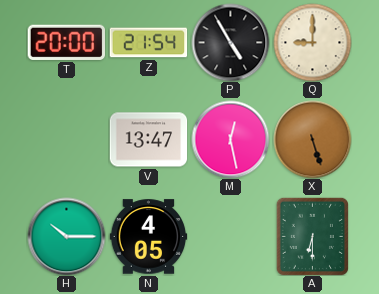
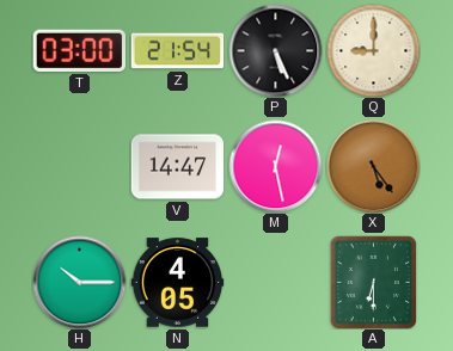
T: 20:00 -> 03:00
P: 4:55 -> 5:26
V: 13:47 -> 14:47
X: 5:27 -> 5:24
